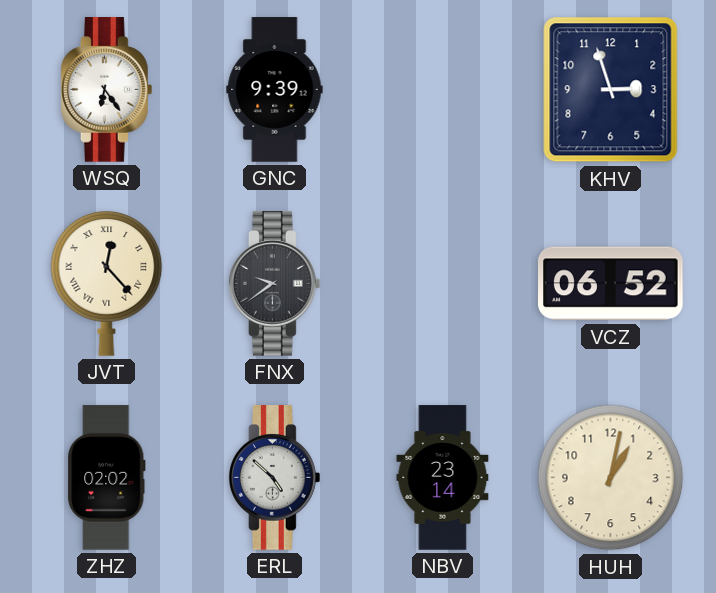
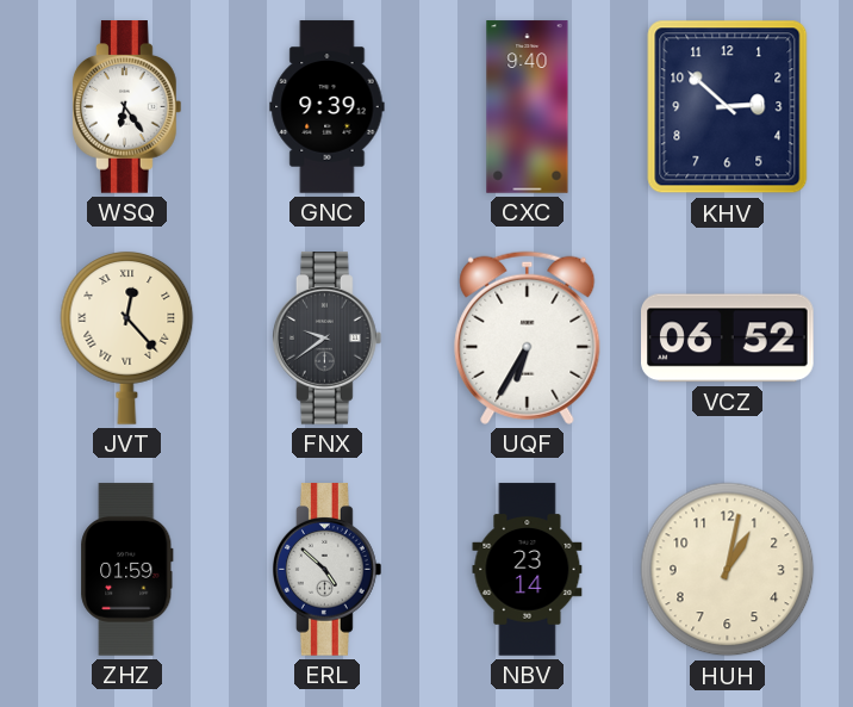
CXC: none -> 9:40
KHV: 2:57 -> 2:52
UQF: none -> 6:35
ZHZ: 02:02 -> 01:59
